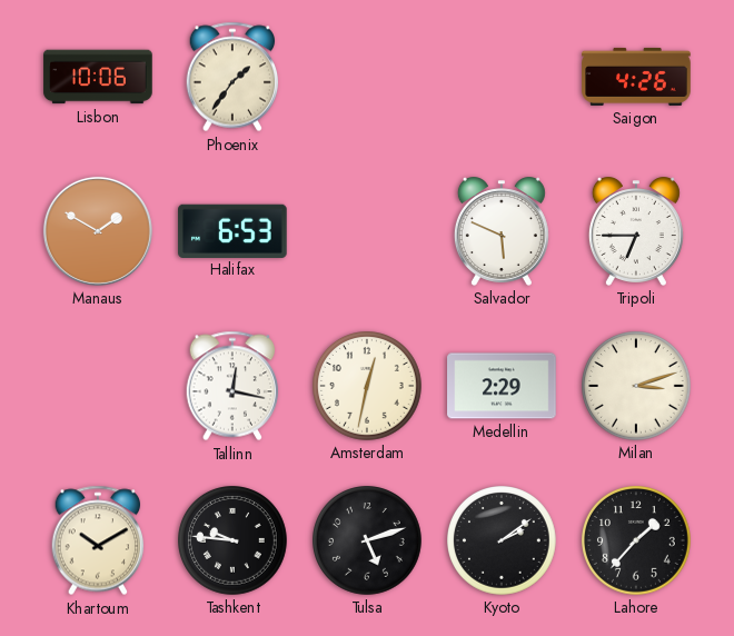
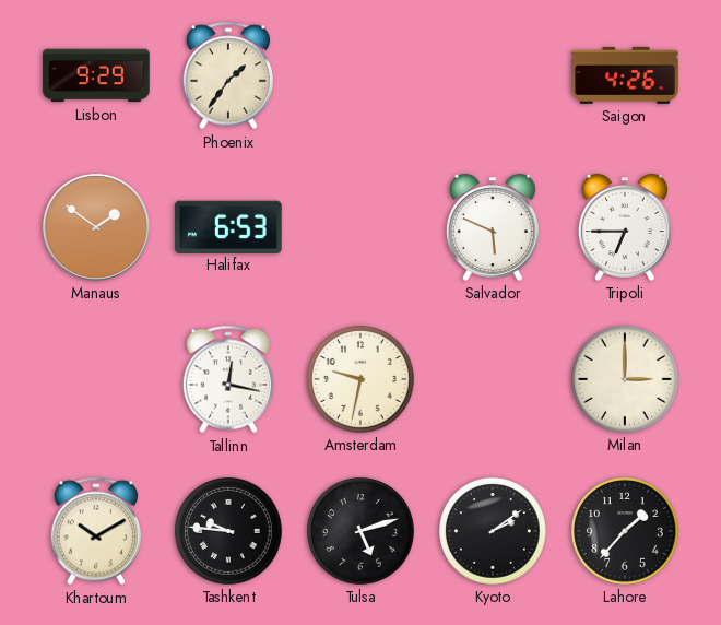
Lisbon: 10:06 -> 9:29
Manaus: 1:50 -> 1:51
Amsterdam: 12:32 -> 9:32
Medellin: 2:29 -> none
Milan: 3:12 -> 3:00
